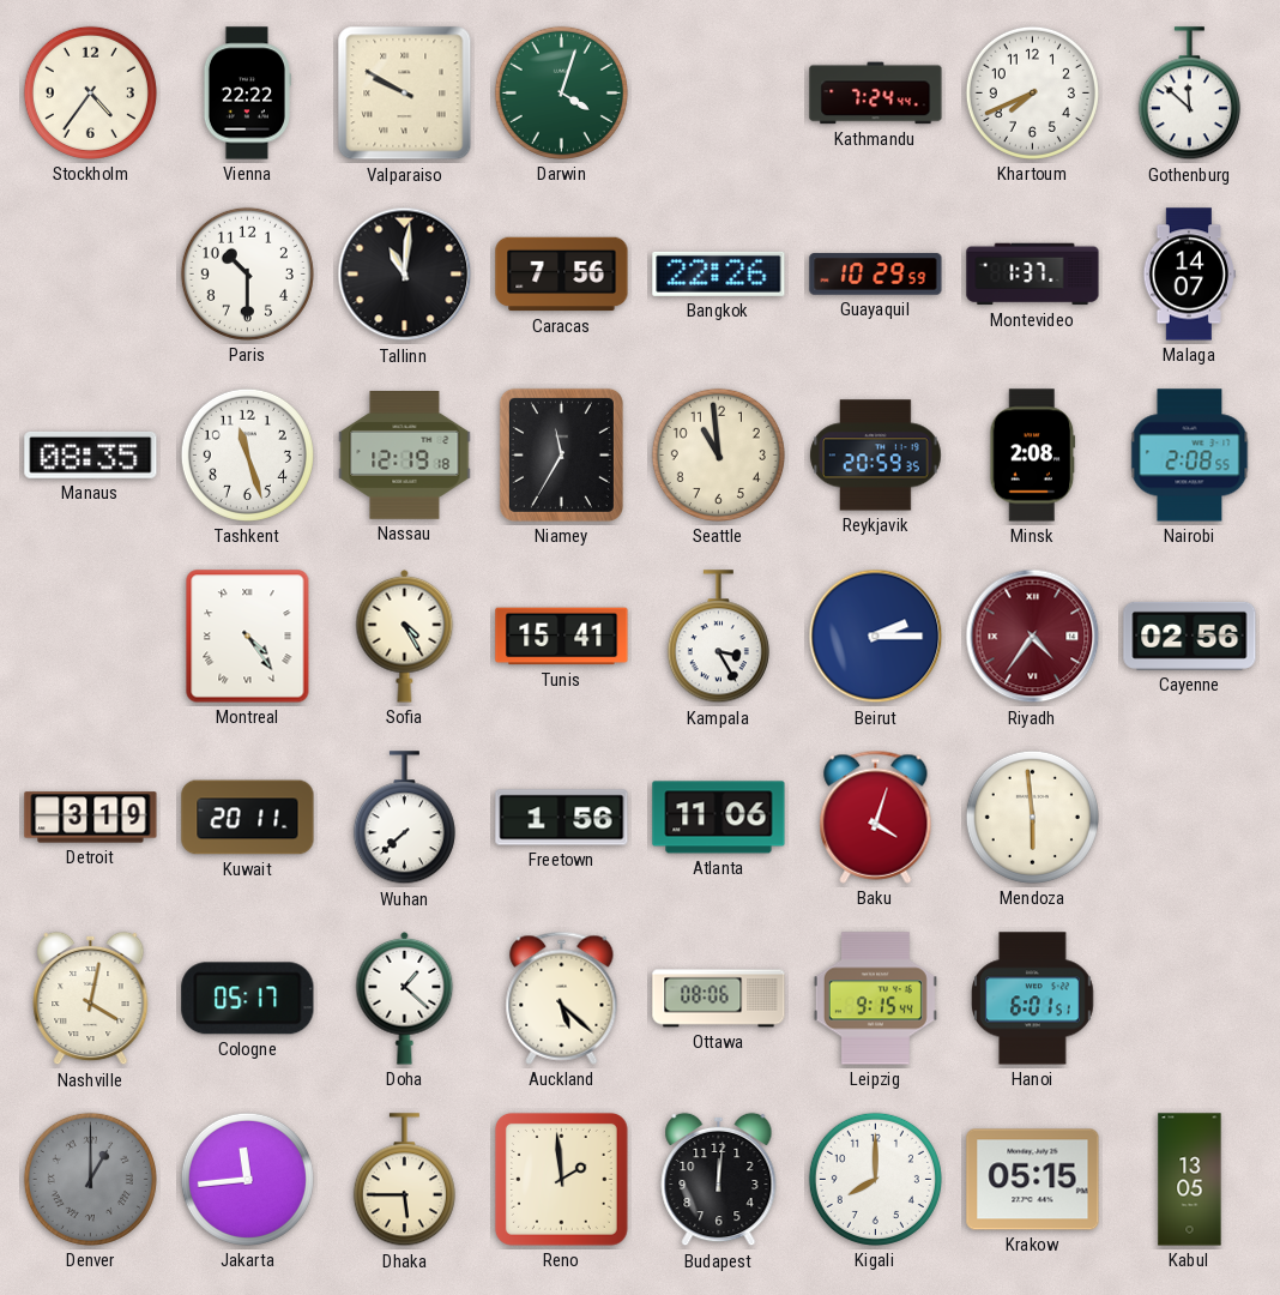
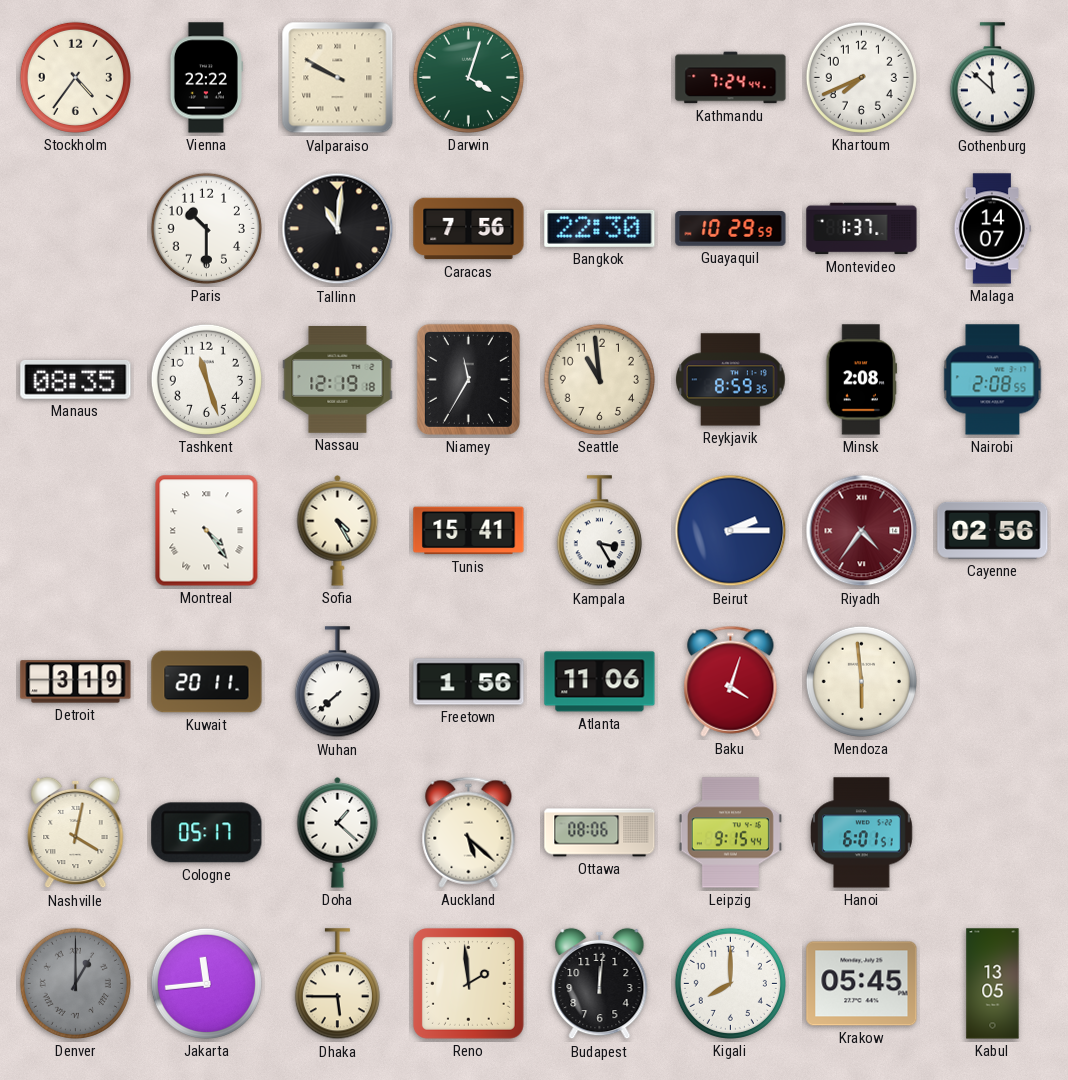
Bangkok: 22:26 -> 22:30
Reykjavik: 20:59 -> 8:59
Krakow: 05:15 -> 05:45
